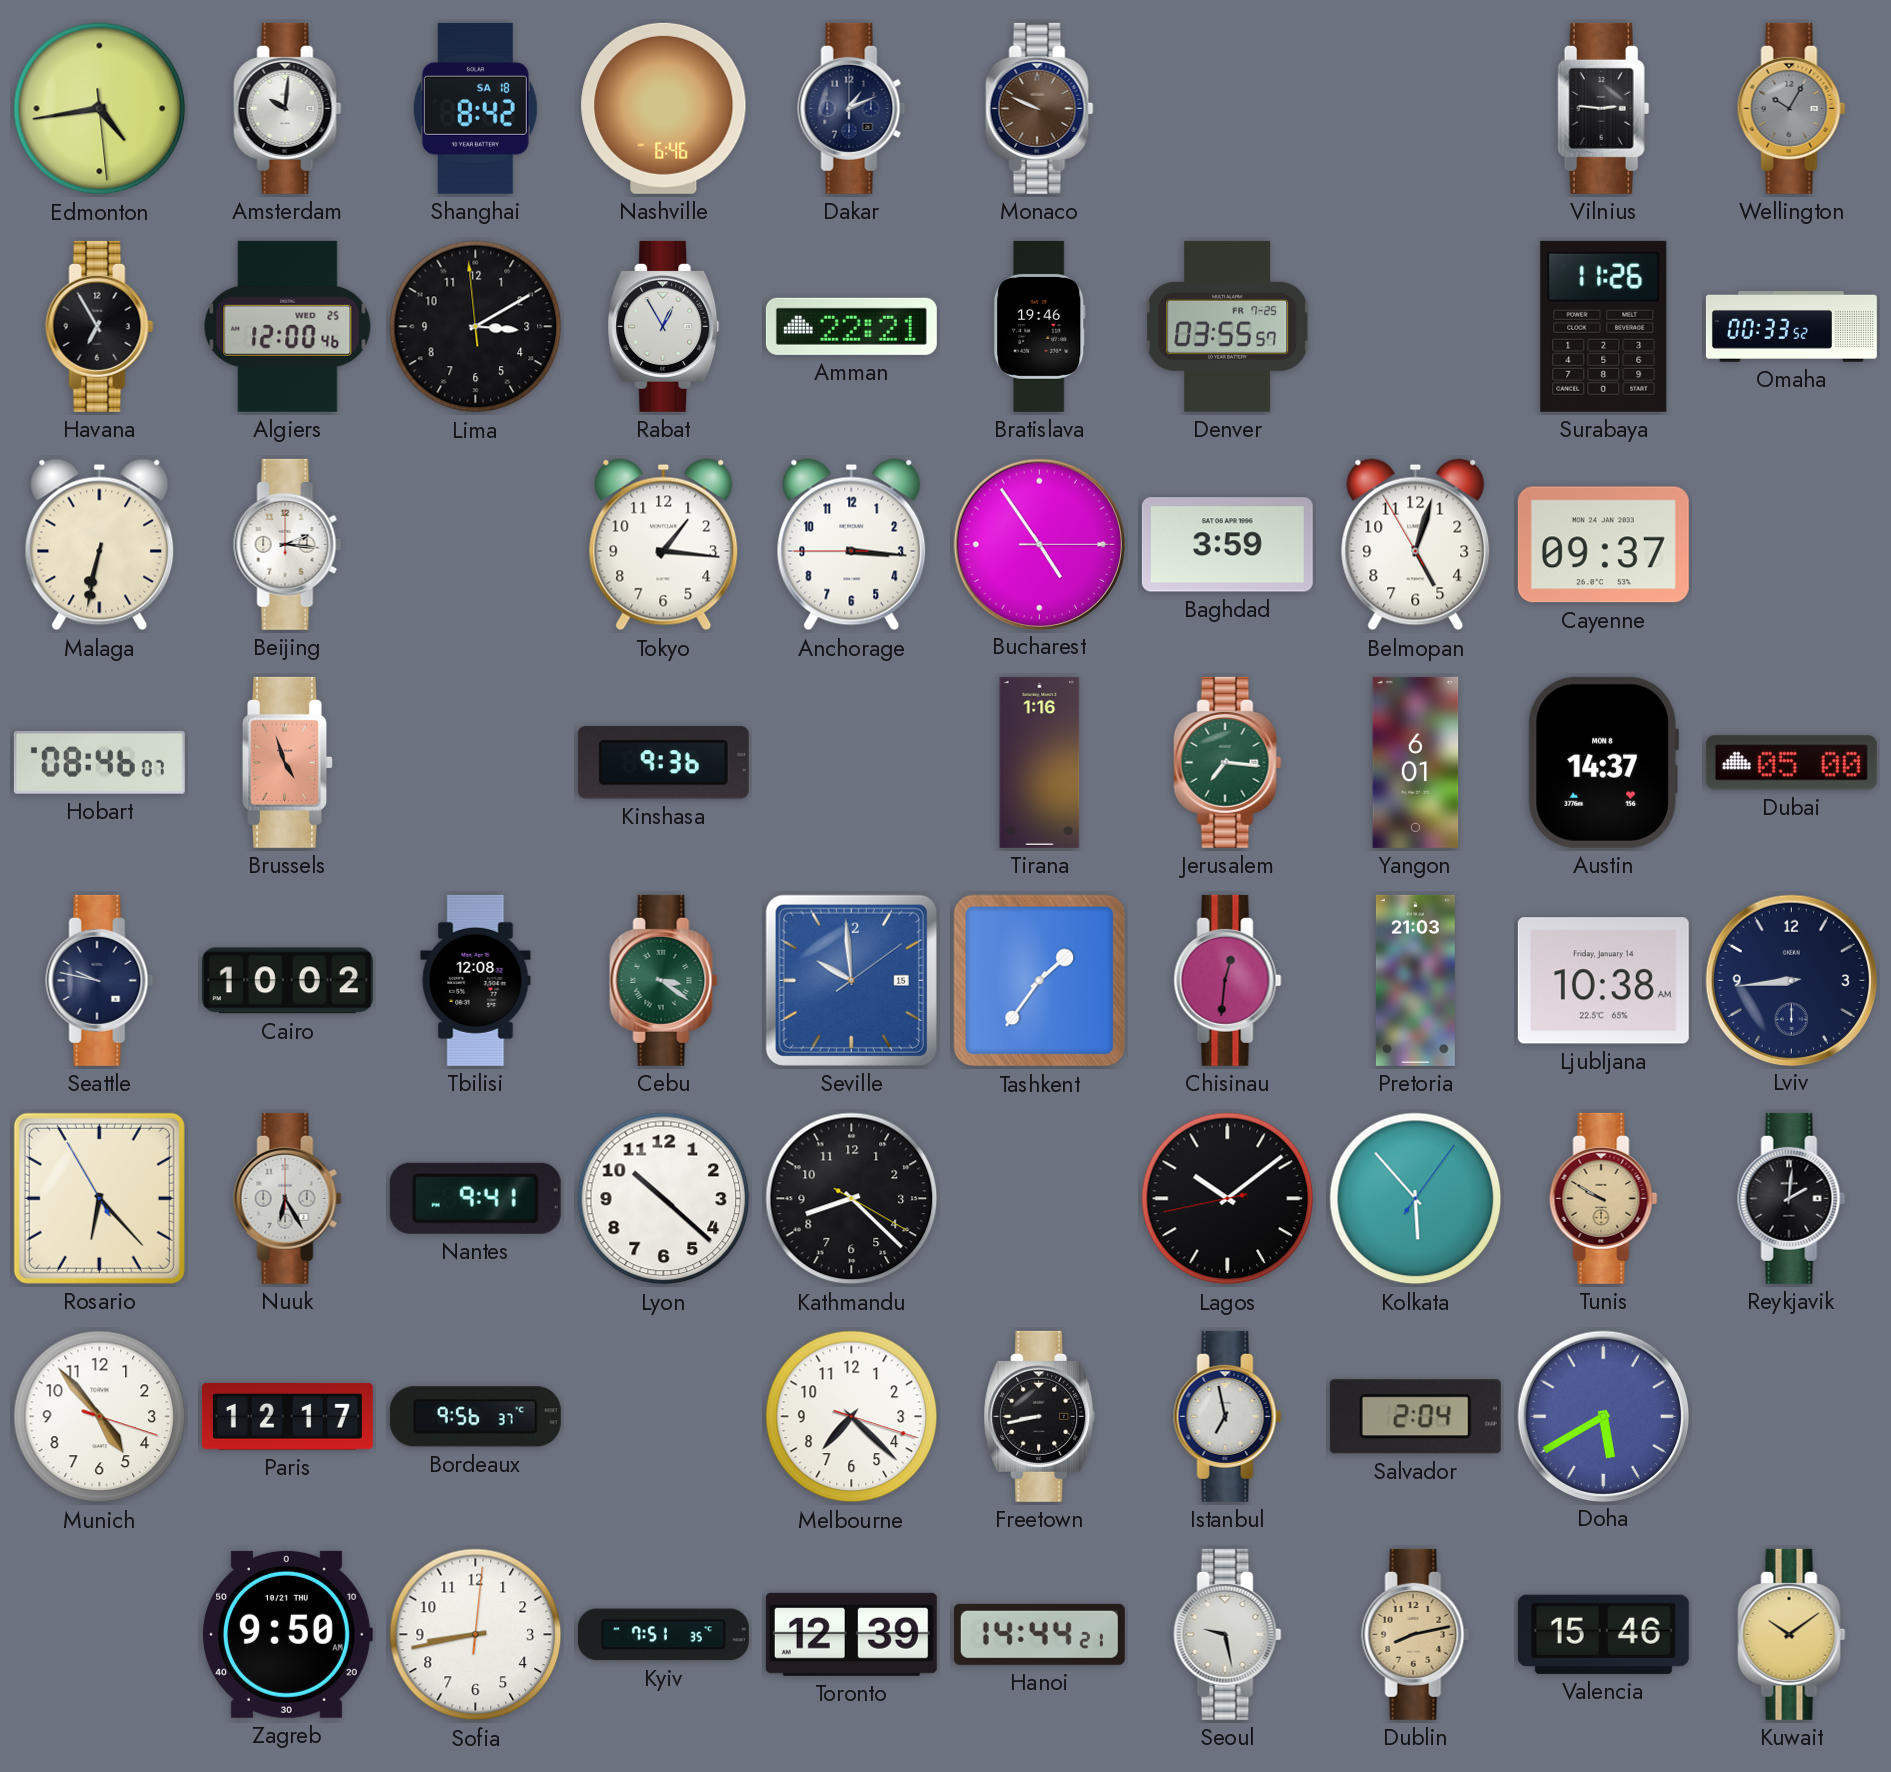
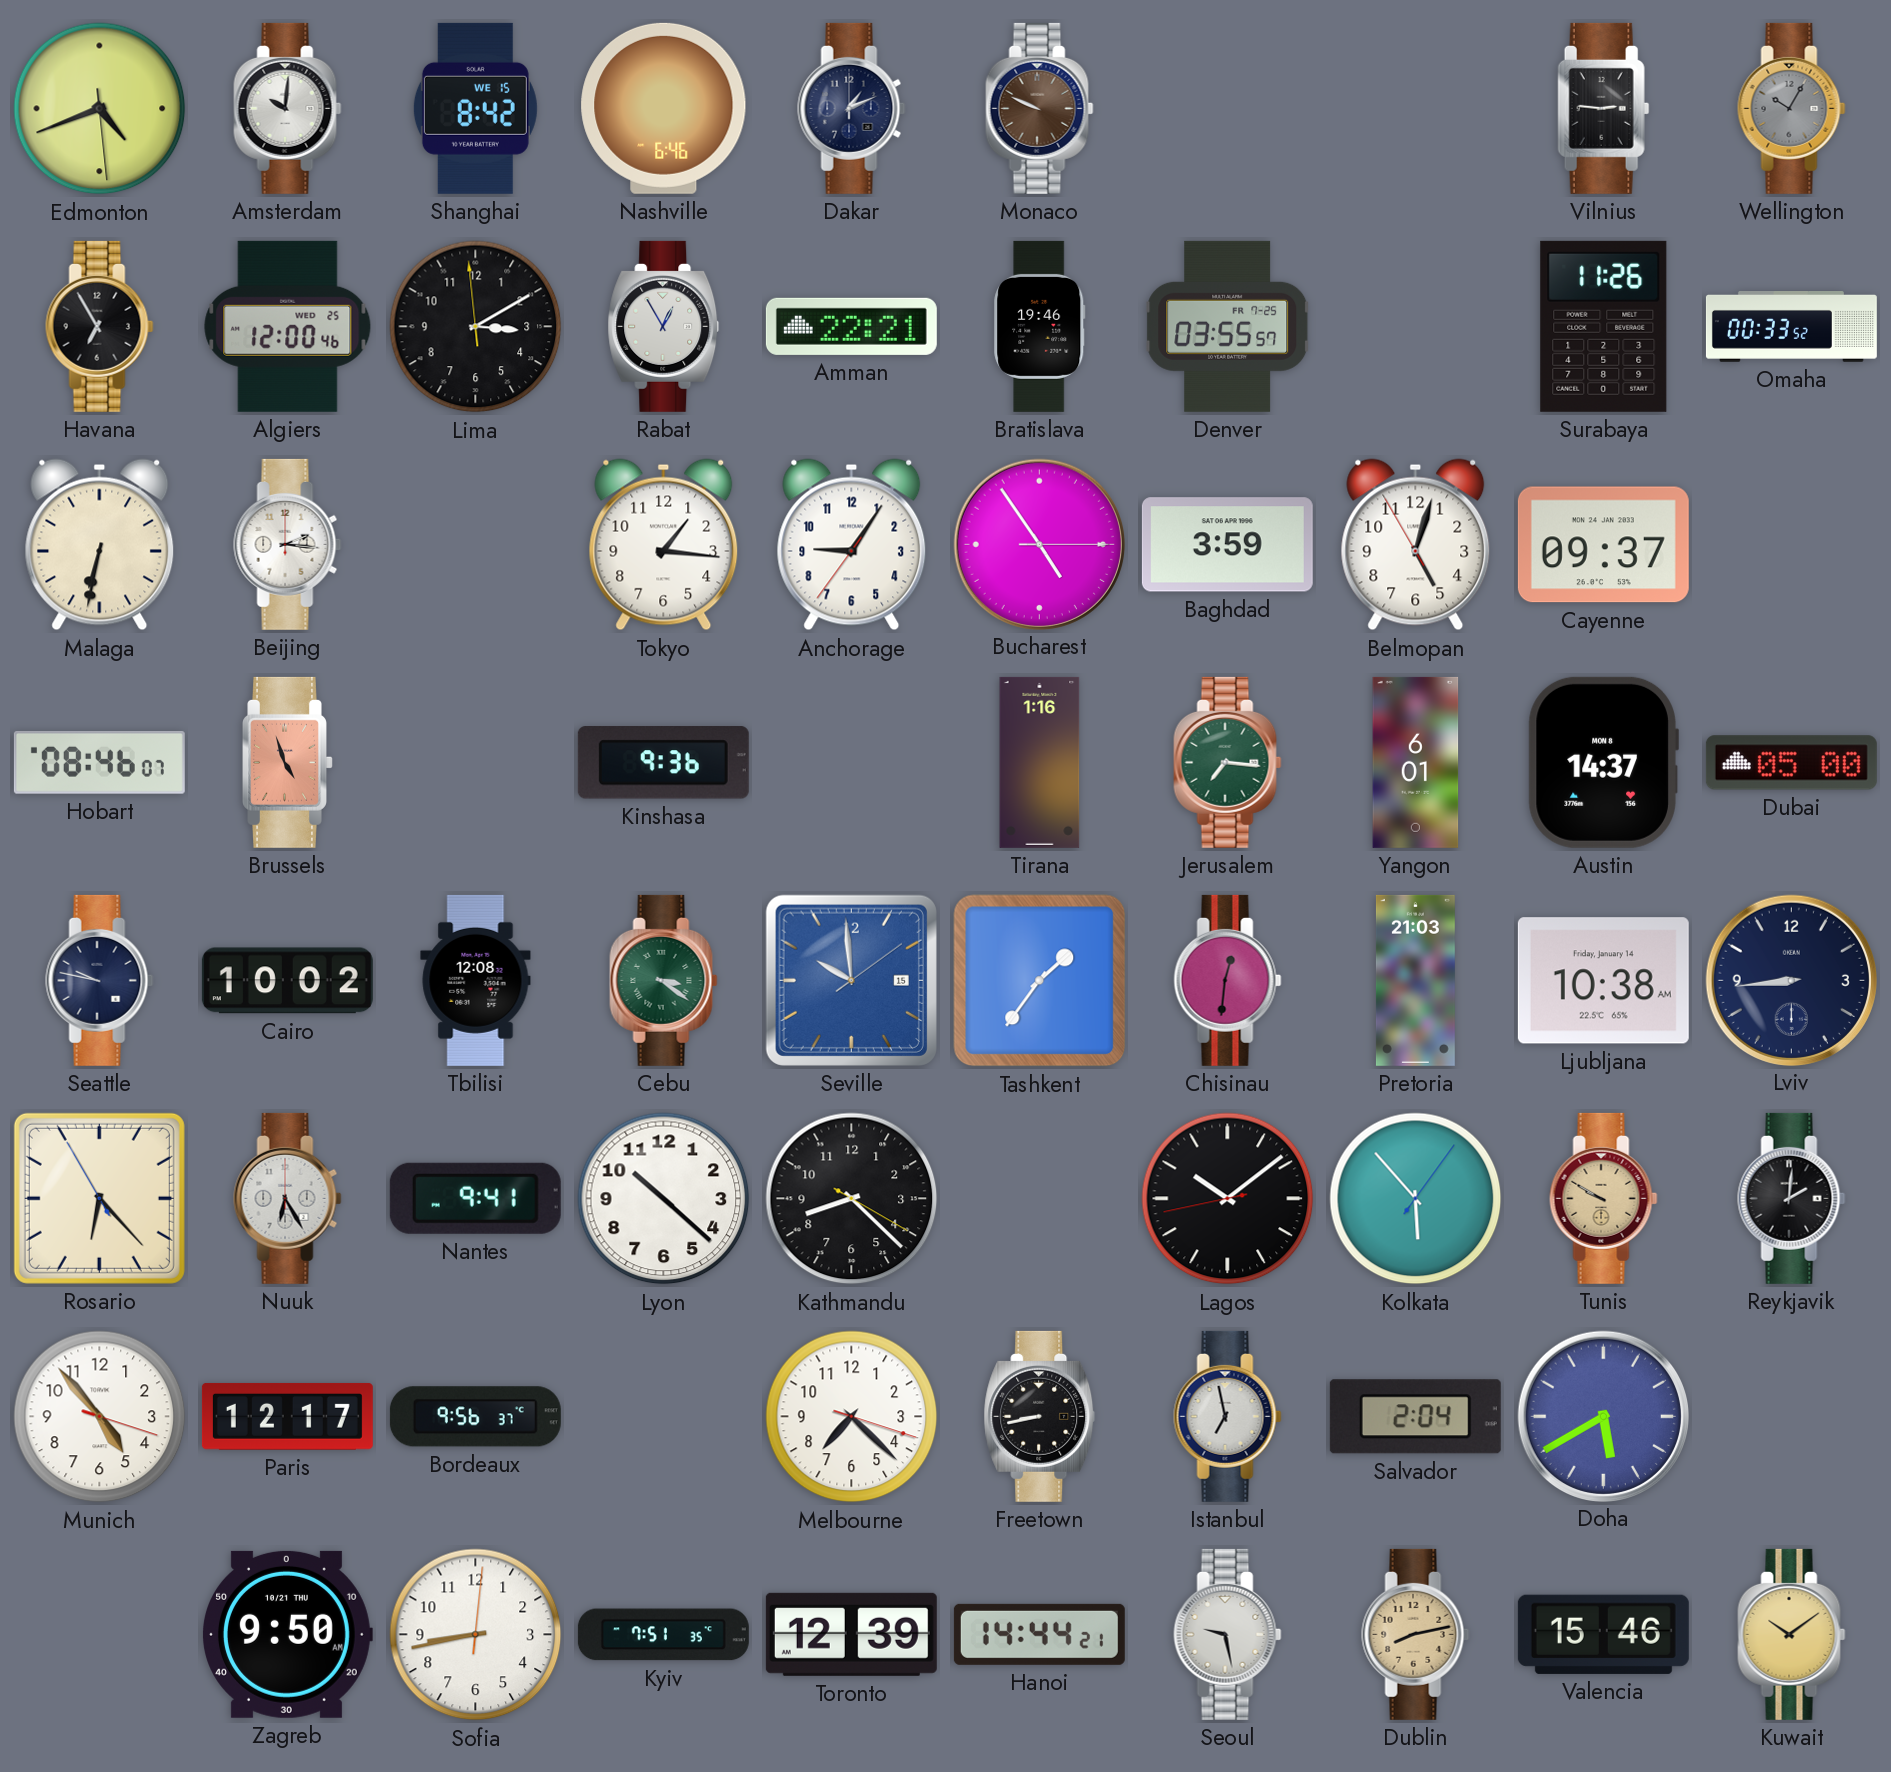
Edmonton: 4:43 -> 4:41
Shanghai date: SA 18 -> WE 15
Anchorage: 3:15 -> 9:05
